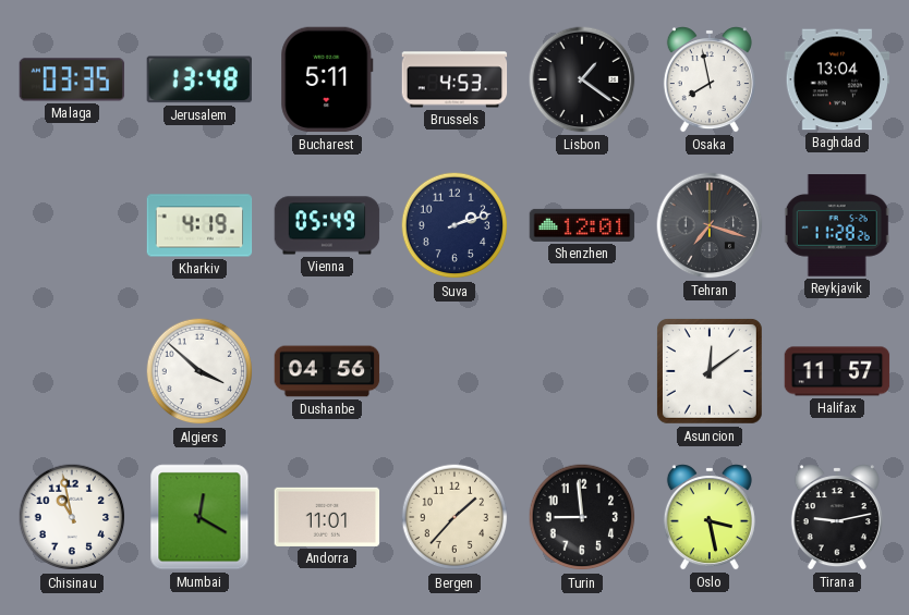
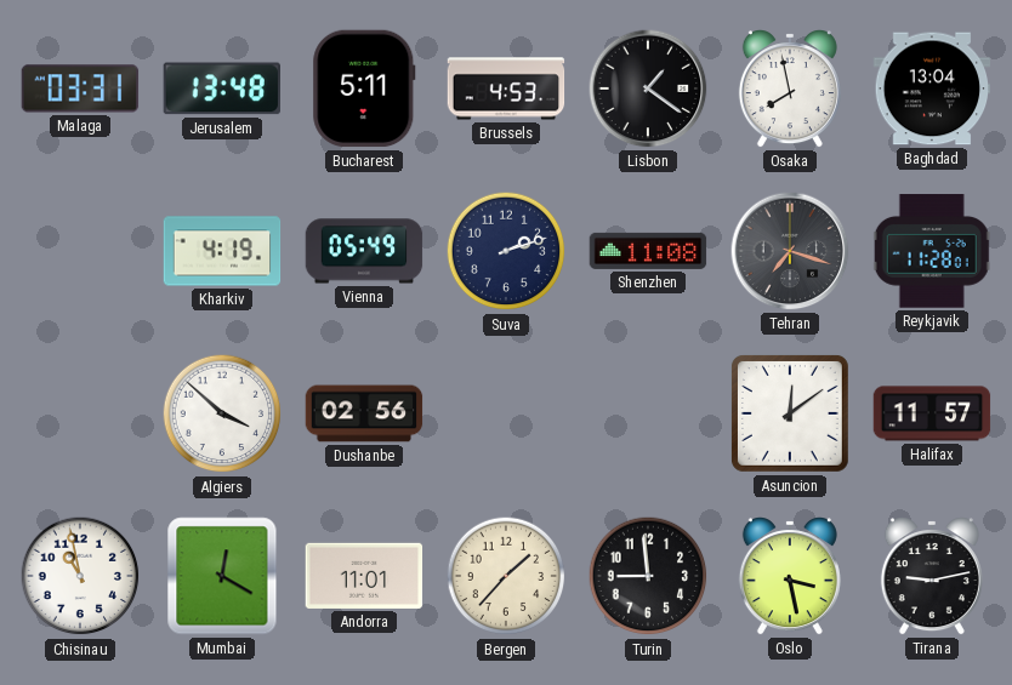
Malaga: 03:35 -> 03:31
Shenzhen: 12:01 -> 11:08
Reykjavik: 11:28:26 -> 11:28:01
Dushanbe: 04:56 -> 02:56
